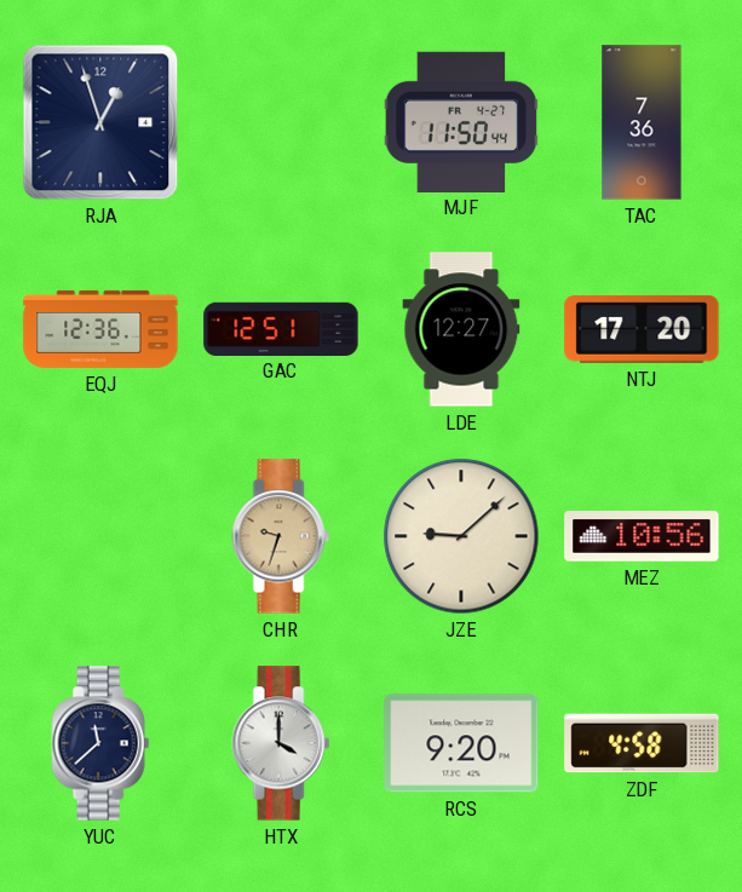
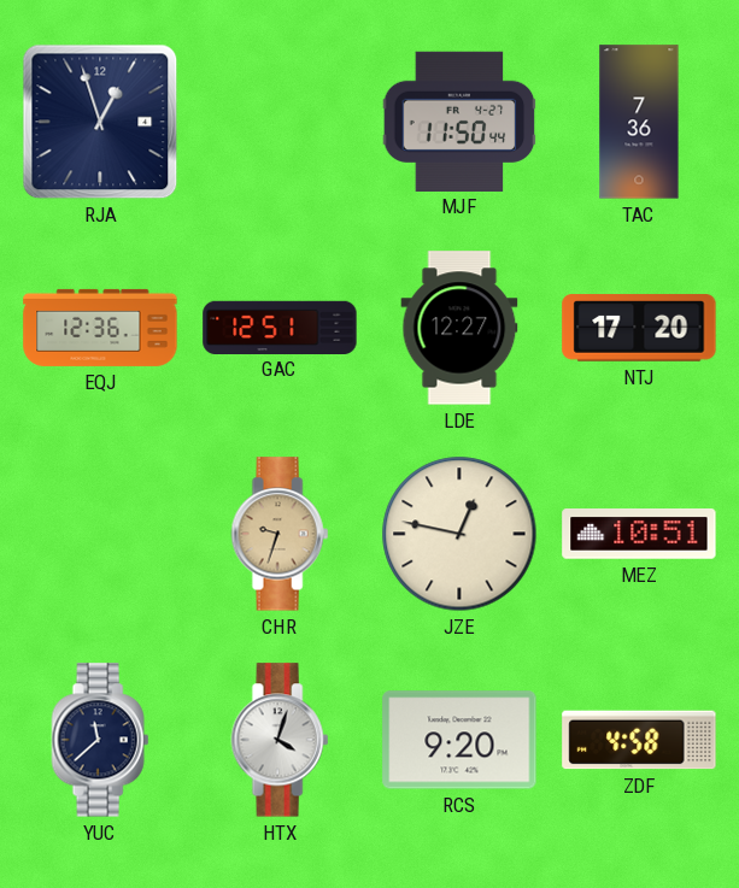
JZE: 9:08 -> 12:47
MEZ: 10:56 -> 10:51
HTX: 4:00 -> 4:03
